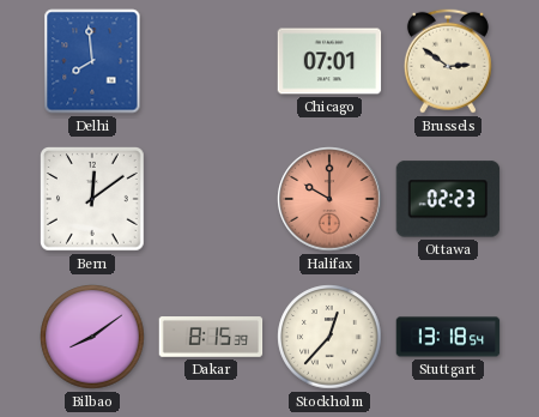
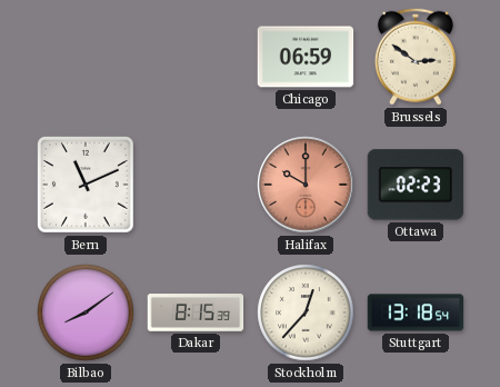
Delhi: 7:59 -> none
Chicago: 07:01 -> 06:59
Bern: 12:09 -> 11:11
